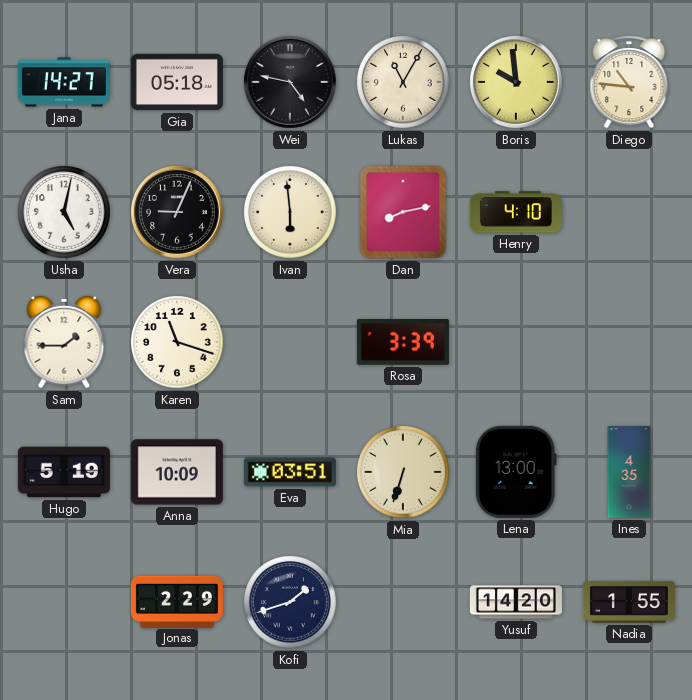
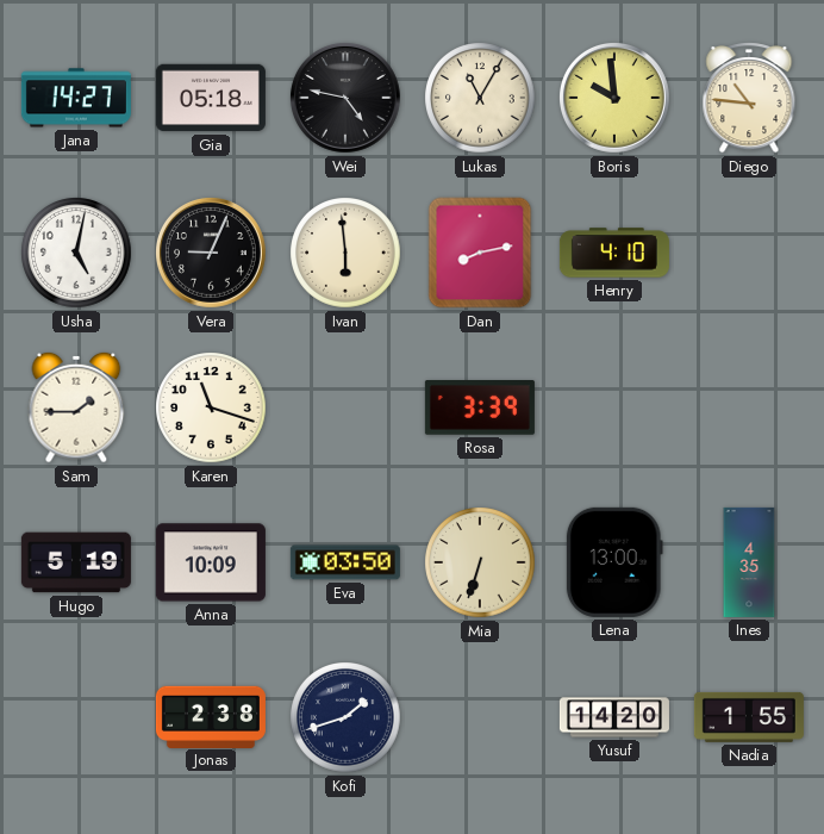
Eva: 03:51 -> 03:50
Jonas: 2:29 -> 2:38
